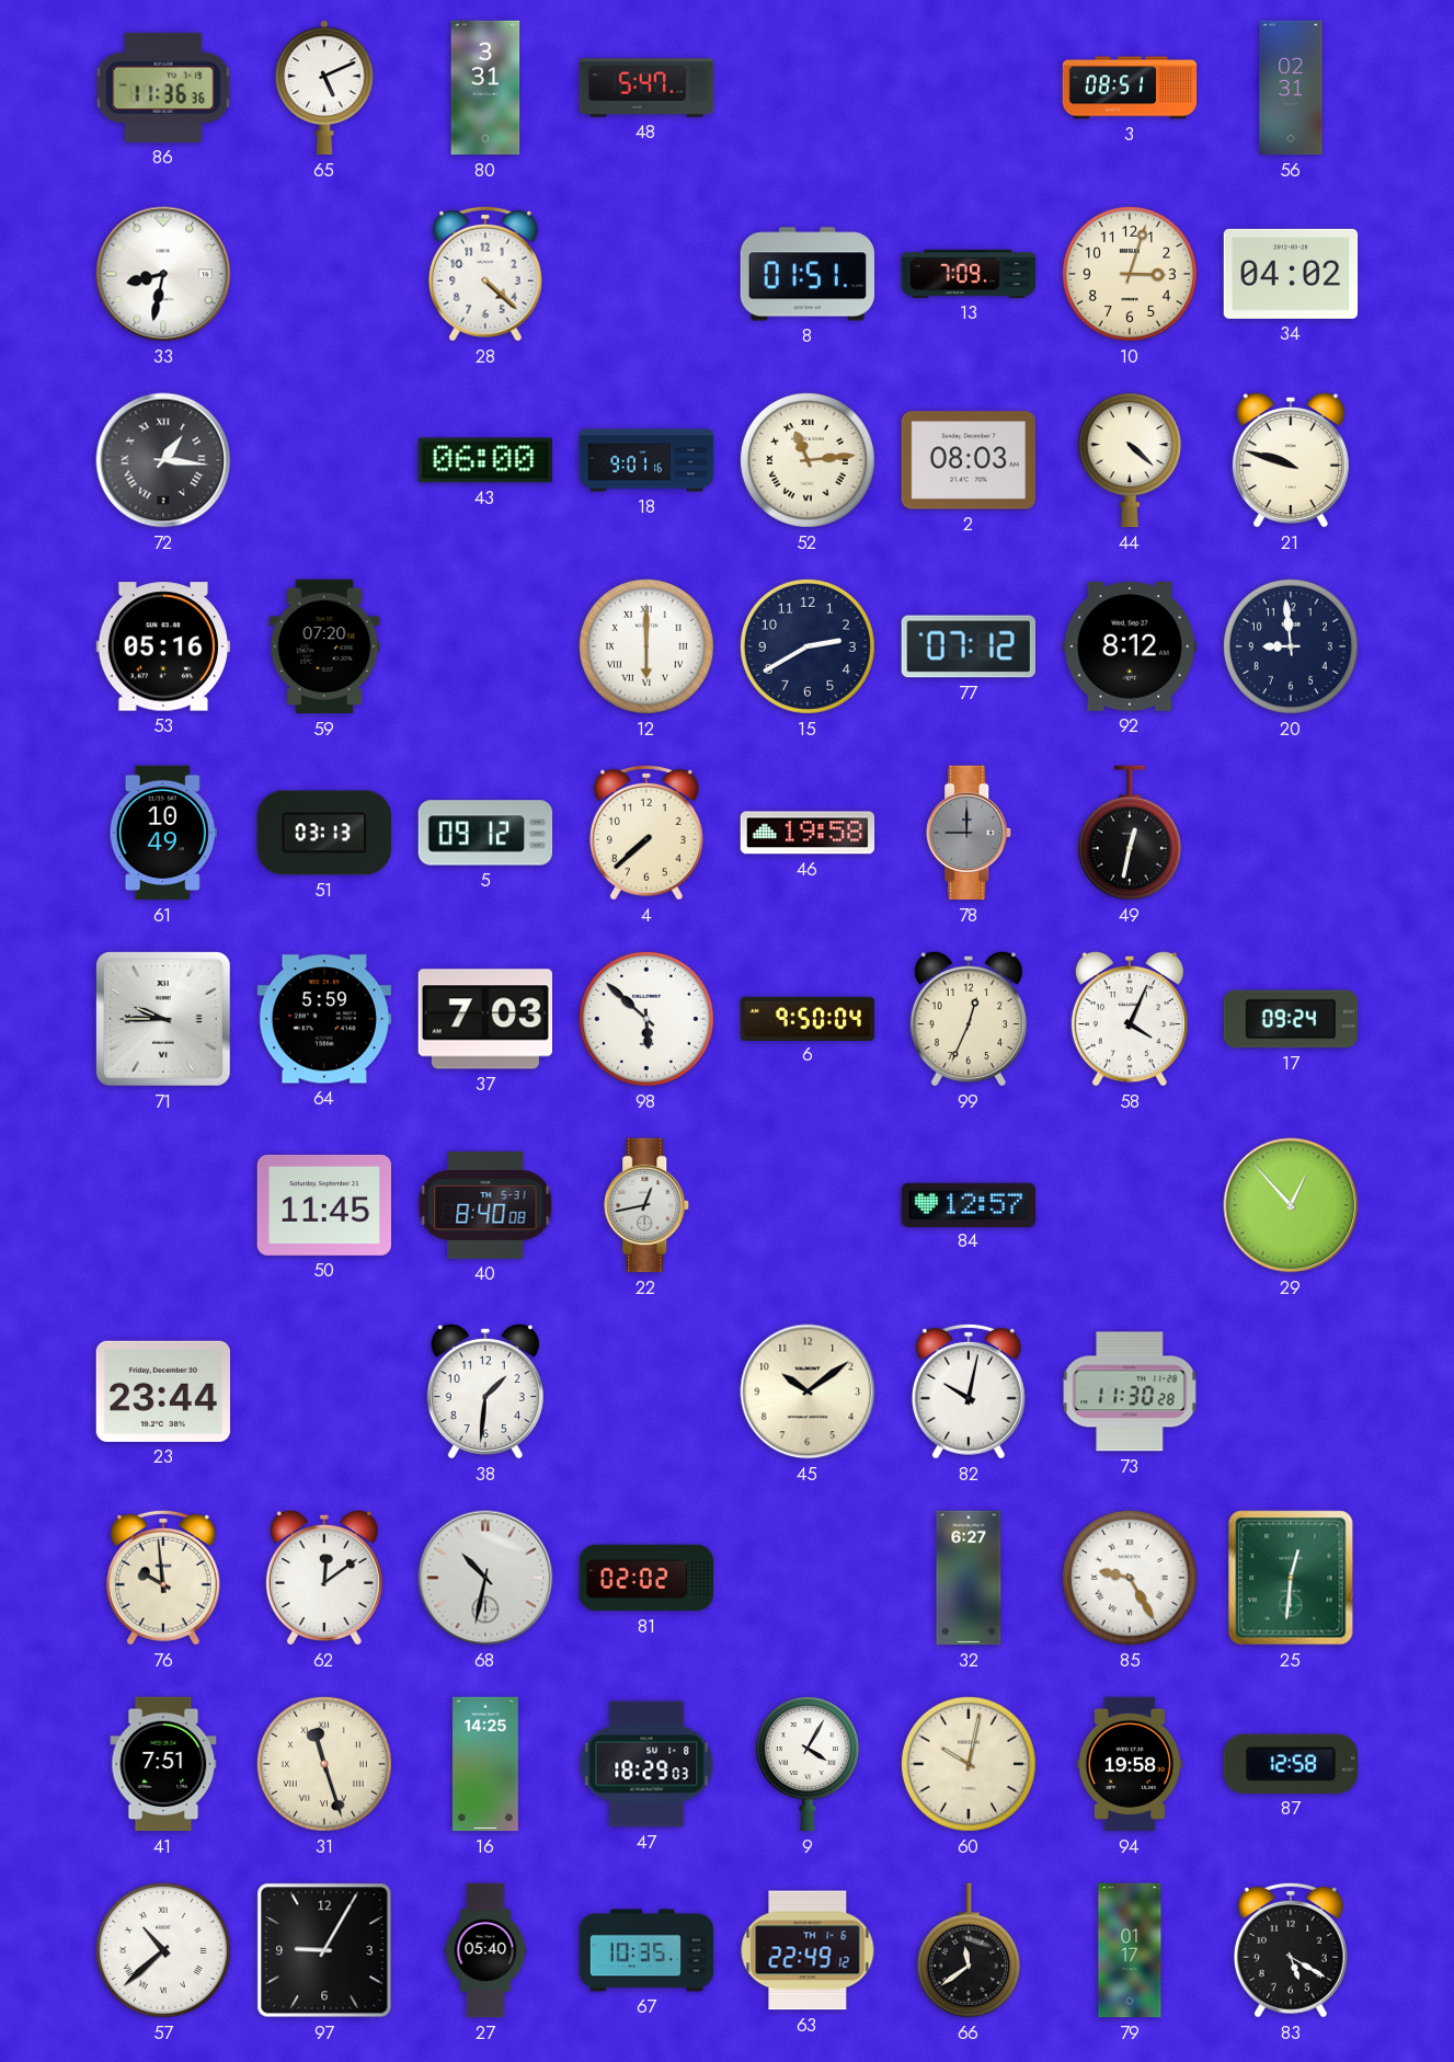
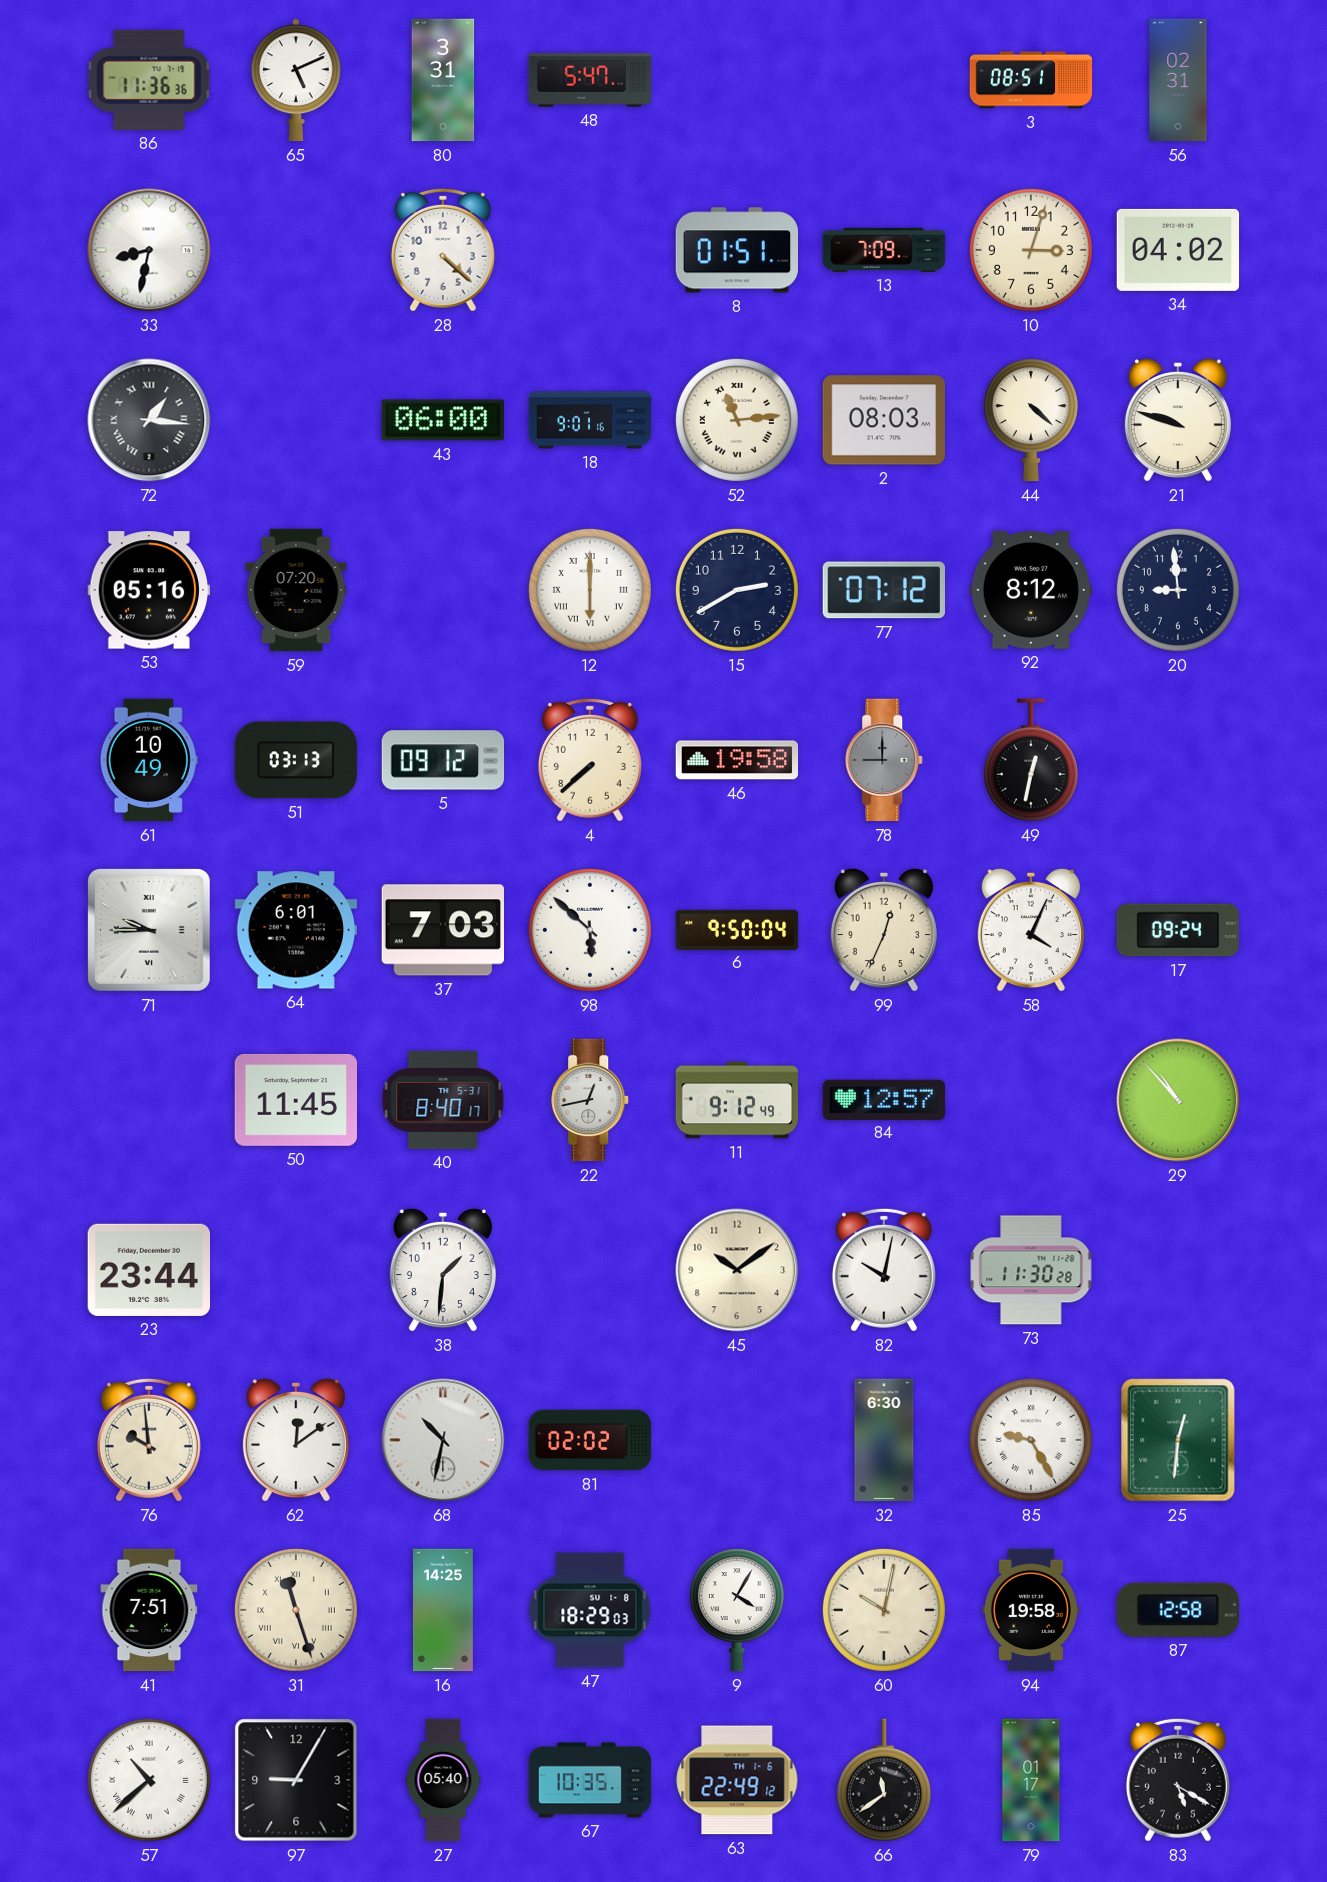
64: 5:59 -> 6:01
40: 8:40:08 -> 8:40:17
11: none -> 9:12
29: 12:53 -> 10:53
32: 6:27 -> 6:30
